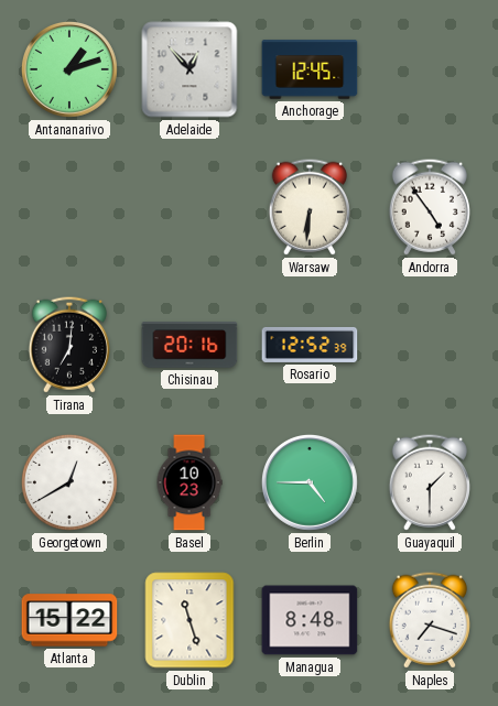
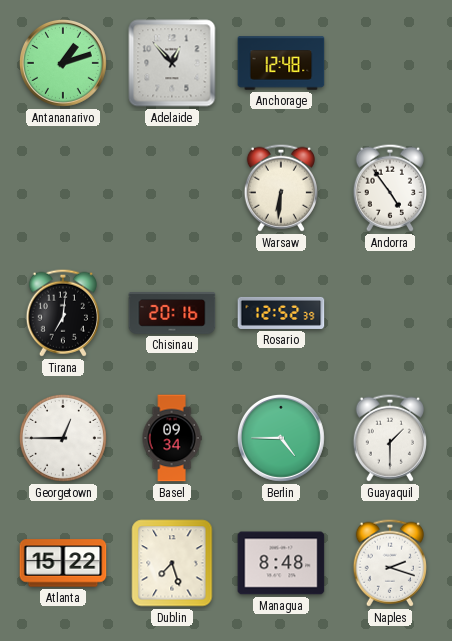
Anchorage: 12:45 -> 12:48
Georgetown: 12:40 -> 12:45
Basel: 10:23 -> 09:34
Dublin: 11:27 -> 7:27
Naples: 7:18 -> 2:18
